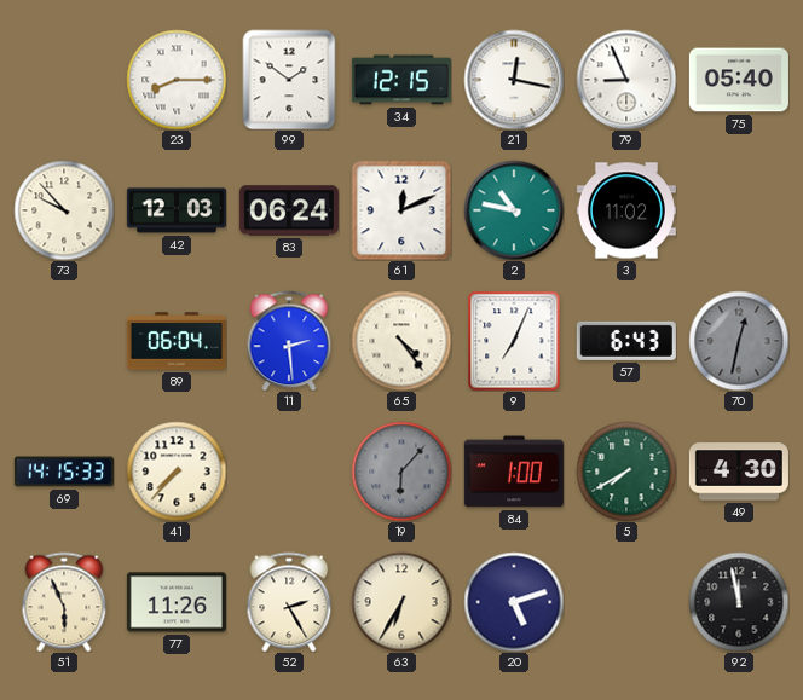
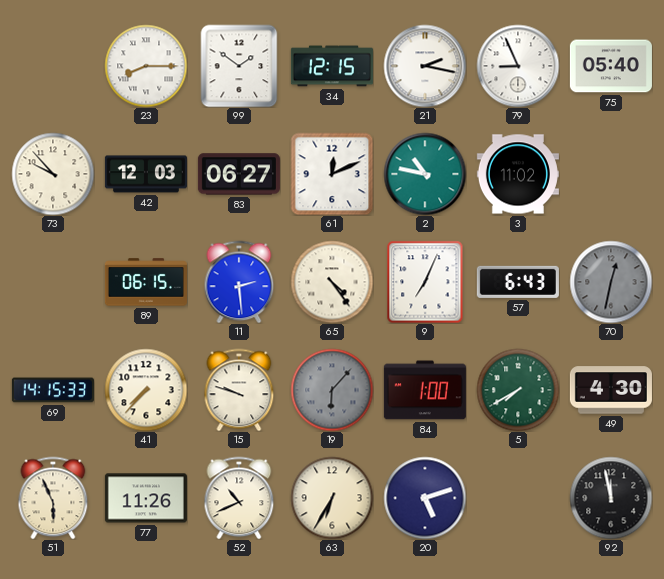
21: 12:17 -> 2:17
83: 06:24 -> 06:27
89: 06:04 -> 06:15
15: none -> 9:48
52: 2:25 -> 10:41
